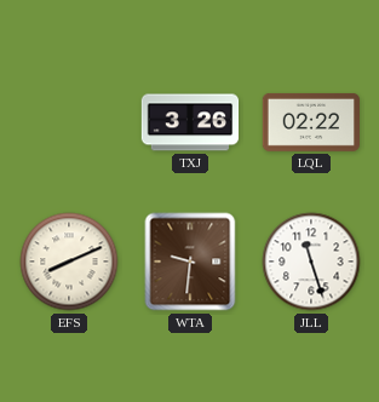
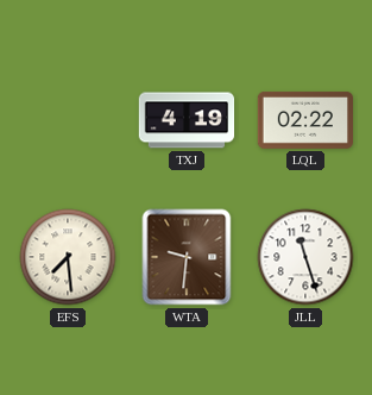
TXJ: 3:26 -> 4:19
EFS: 8:11 -> 7:29
